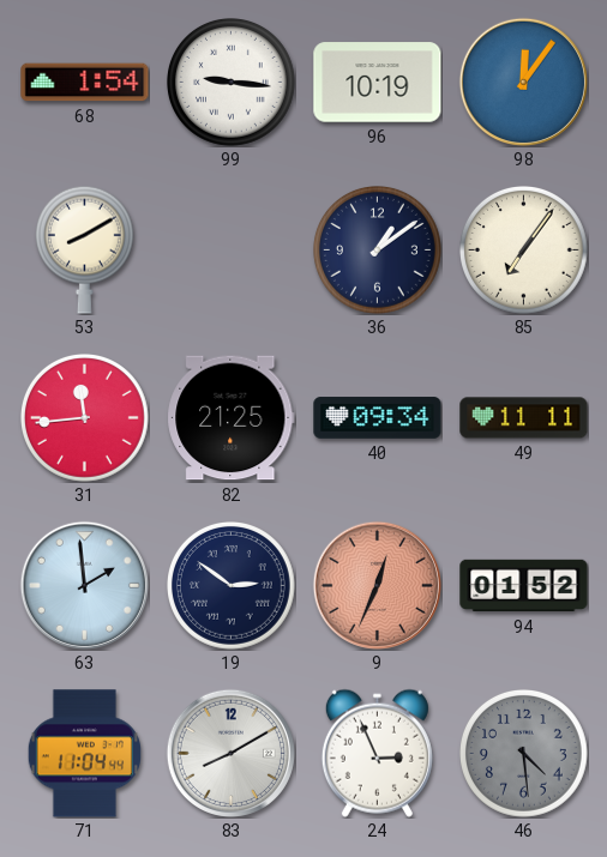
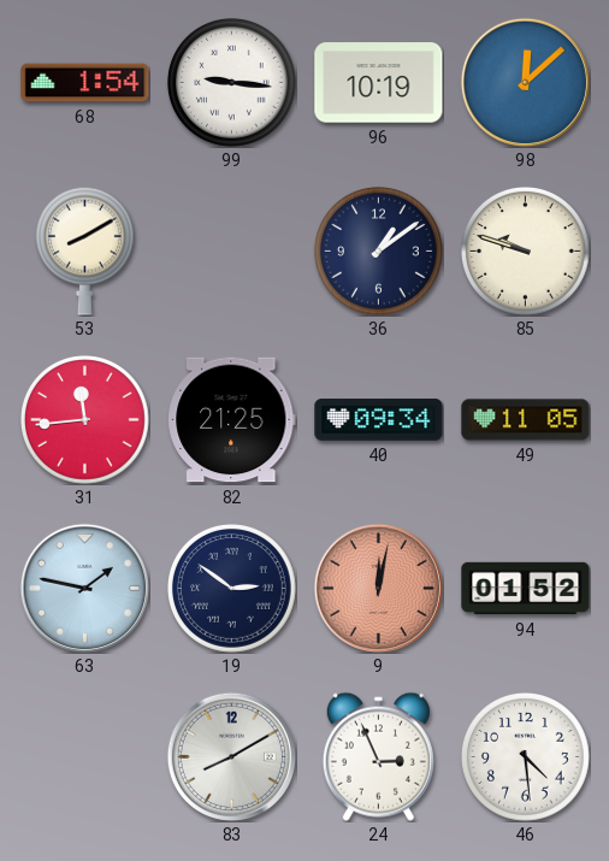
98: 12:06 -> 12:08
85: 7:06 -> 9:48
49: 11:11 -> 11:05
63: 1:59 -> 1:47
9: 12:34 -> 12:02
71: 11:04 -> none
46 dial: grey -> white
